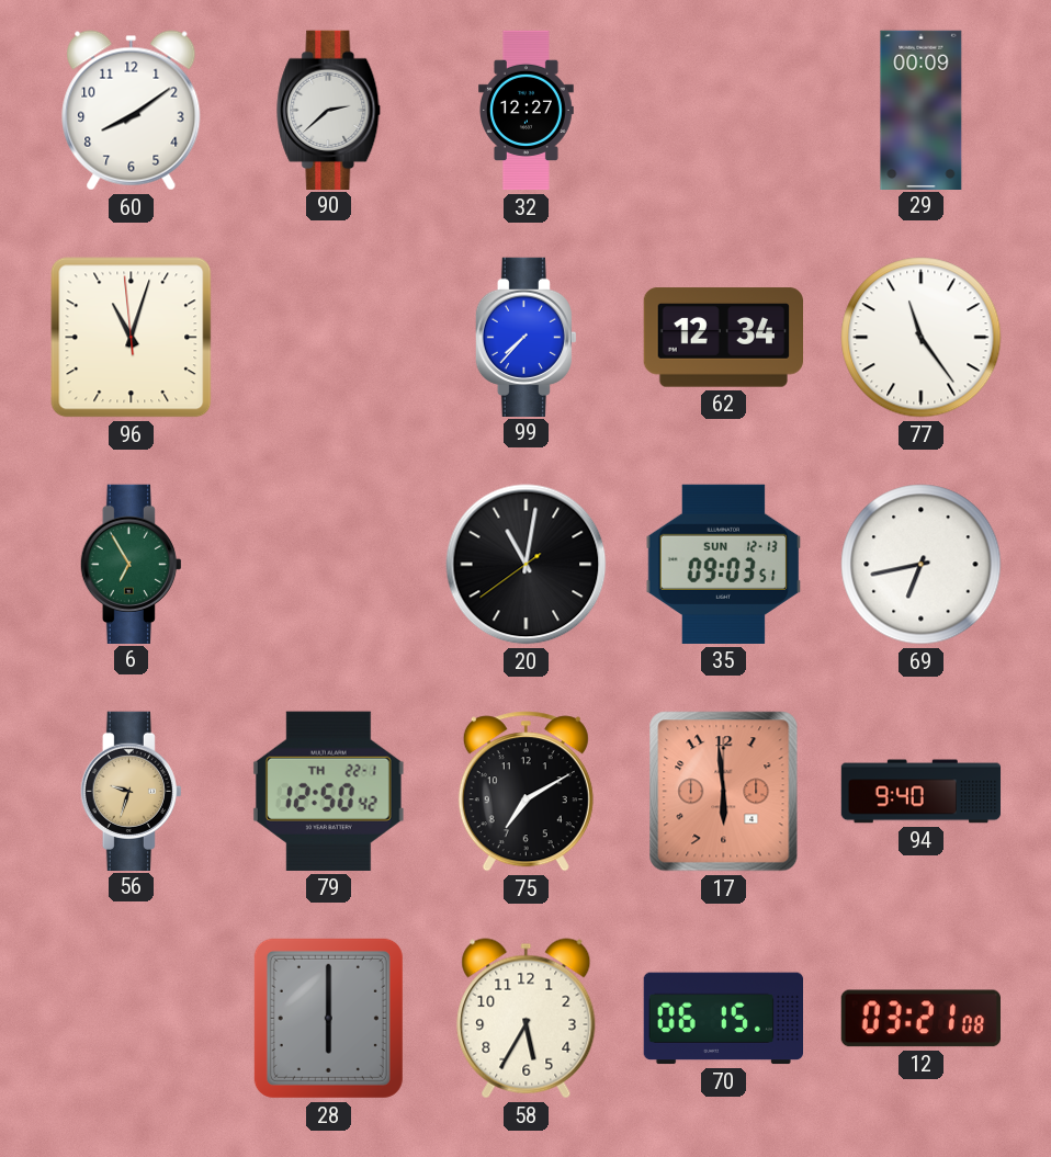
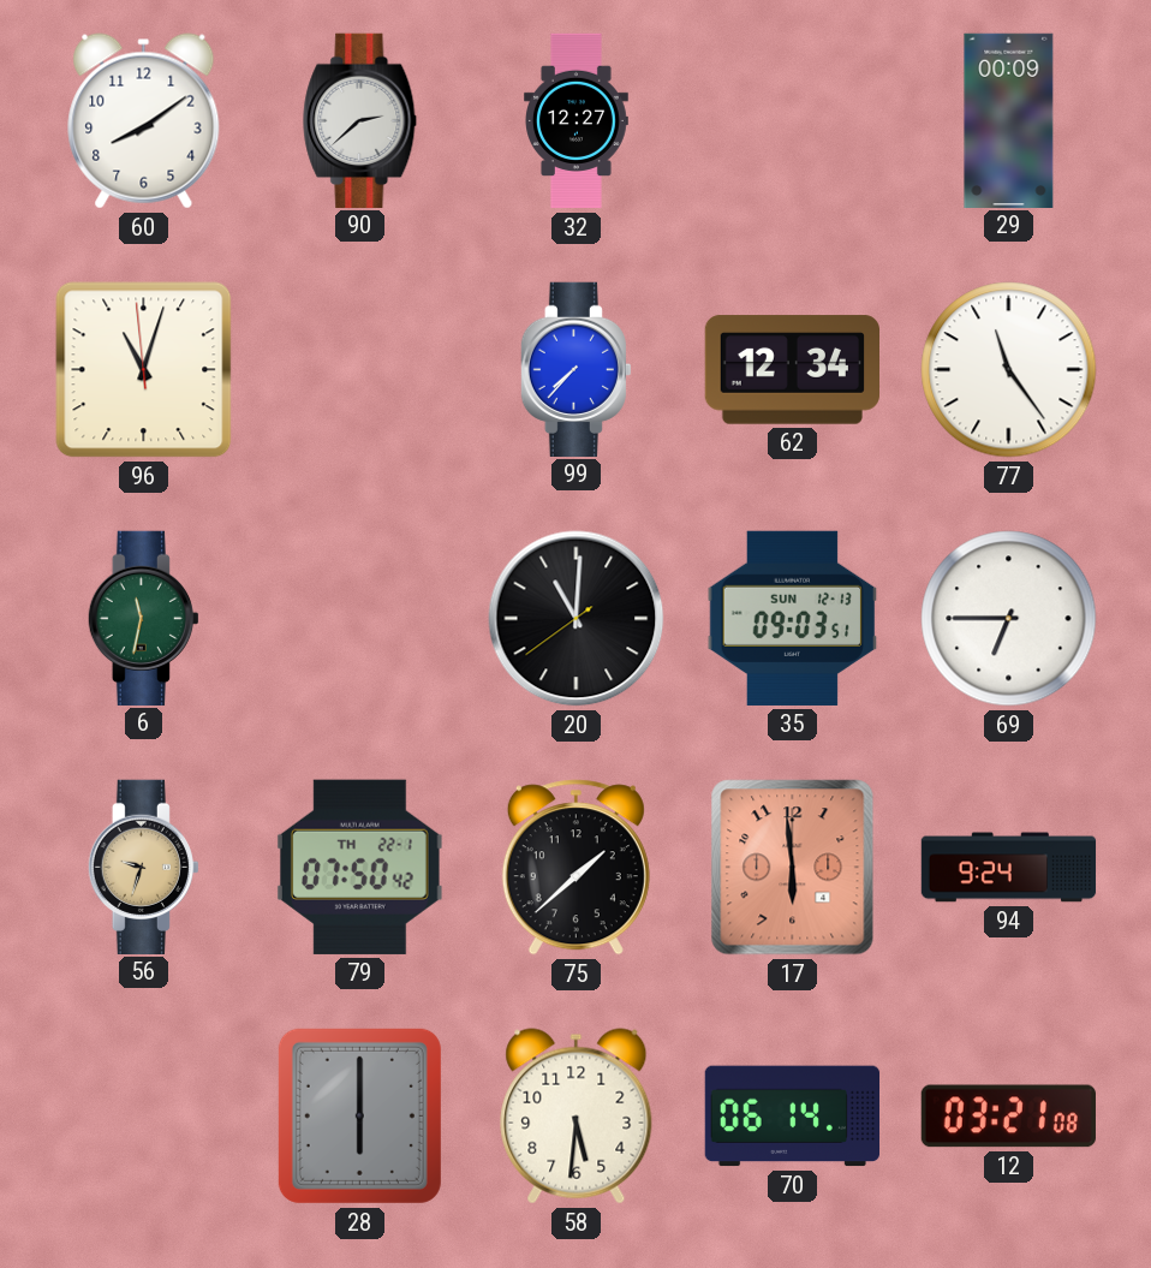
6: 6:55 -> 11:32
20: 11:01 -> 11:00
69: 6:43 -> 6:45
79: 12:50 -> 07:50
75: 7:10 -> 1:38
94: 9:40 -> 9:24
58: 5:35 -> 5:31
70: 06:15 -> 06:14
